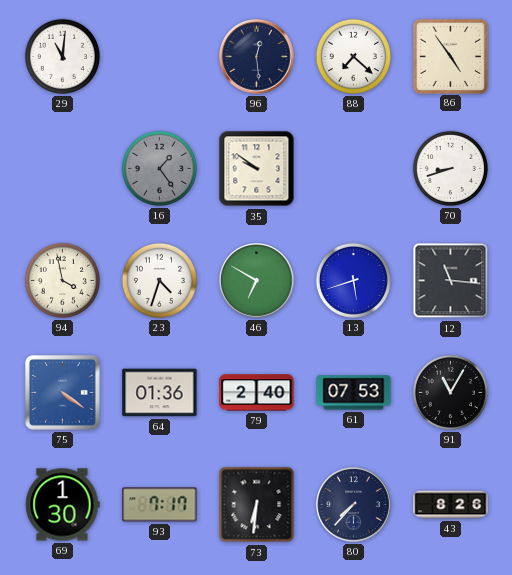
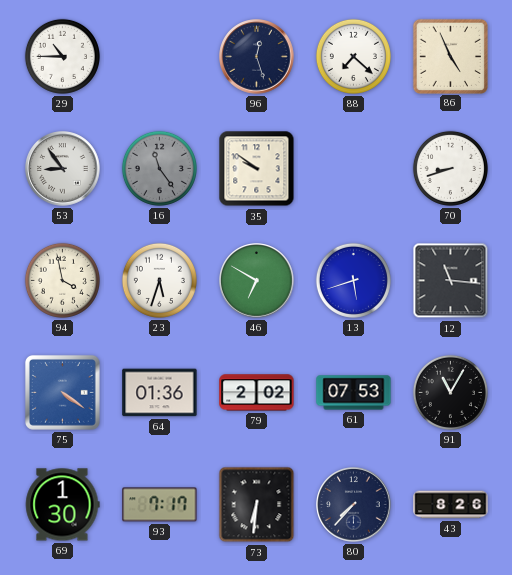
29: 11:01 -> 10:45
96: 12:29 -> 12:27
86: 4:54 -> 4:56
53: none -> 8:54
16: 1:24 -> 11:24
23: 4:33 -> 5:33
79: 2:40 -> 2:02
